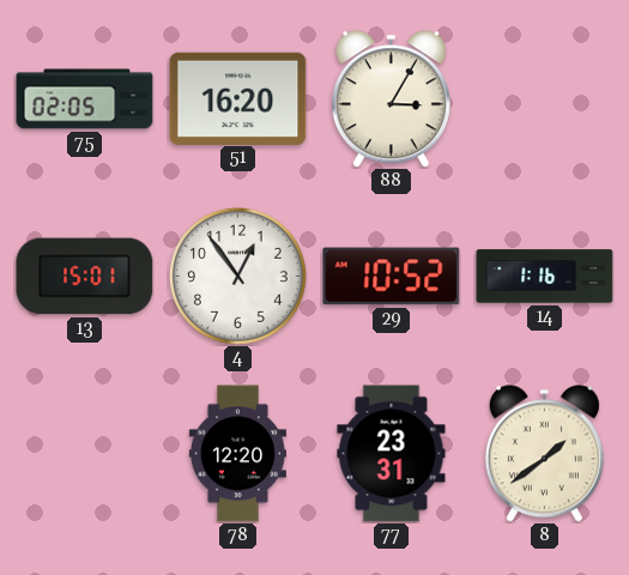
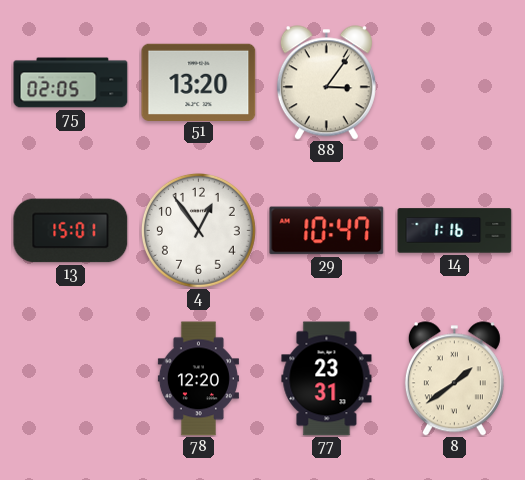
51: 16:20 -> 13:20
88: 3:05 -> 3:06
29: 10:52 -> 10:47
